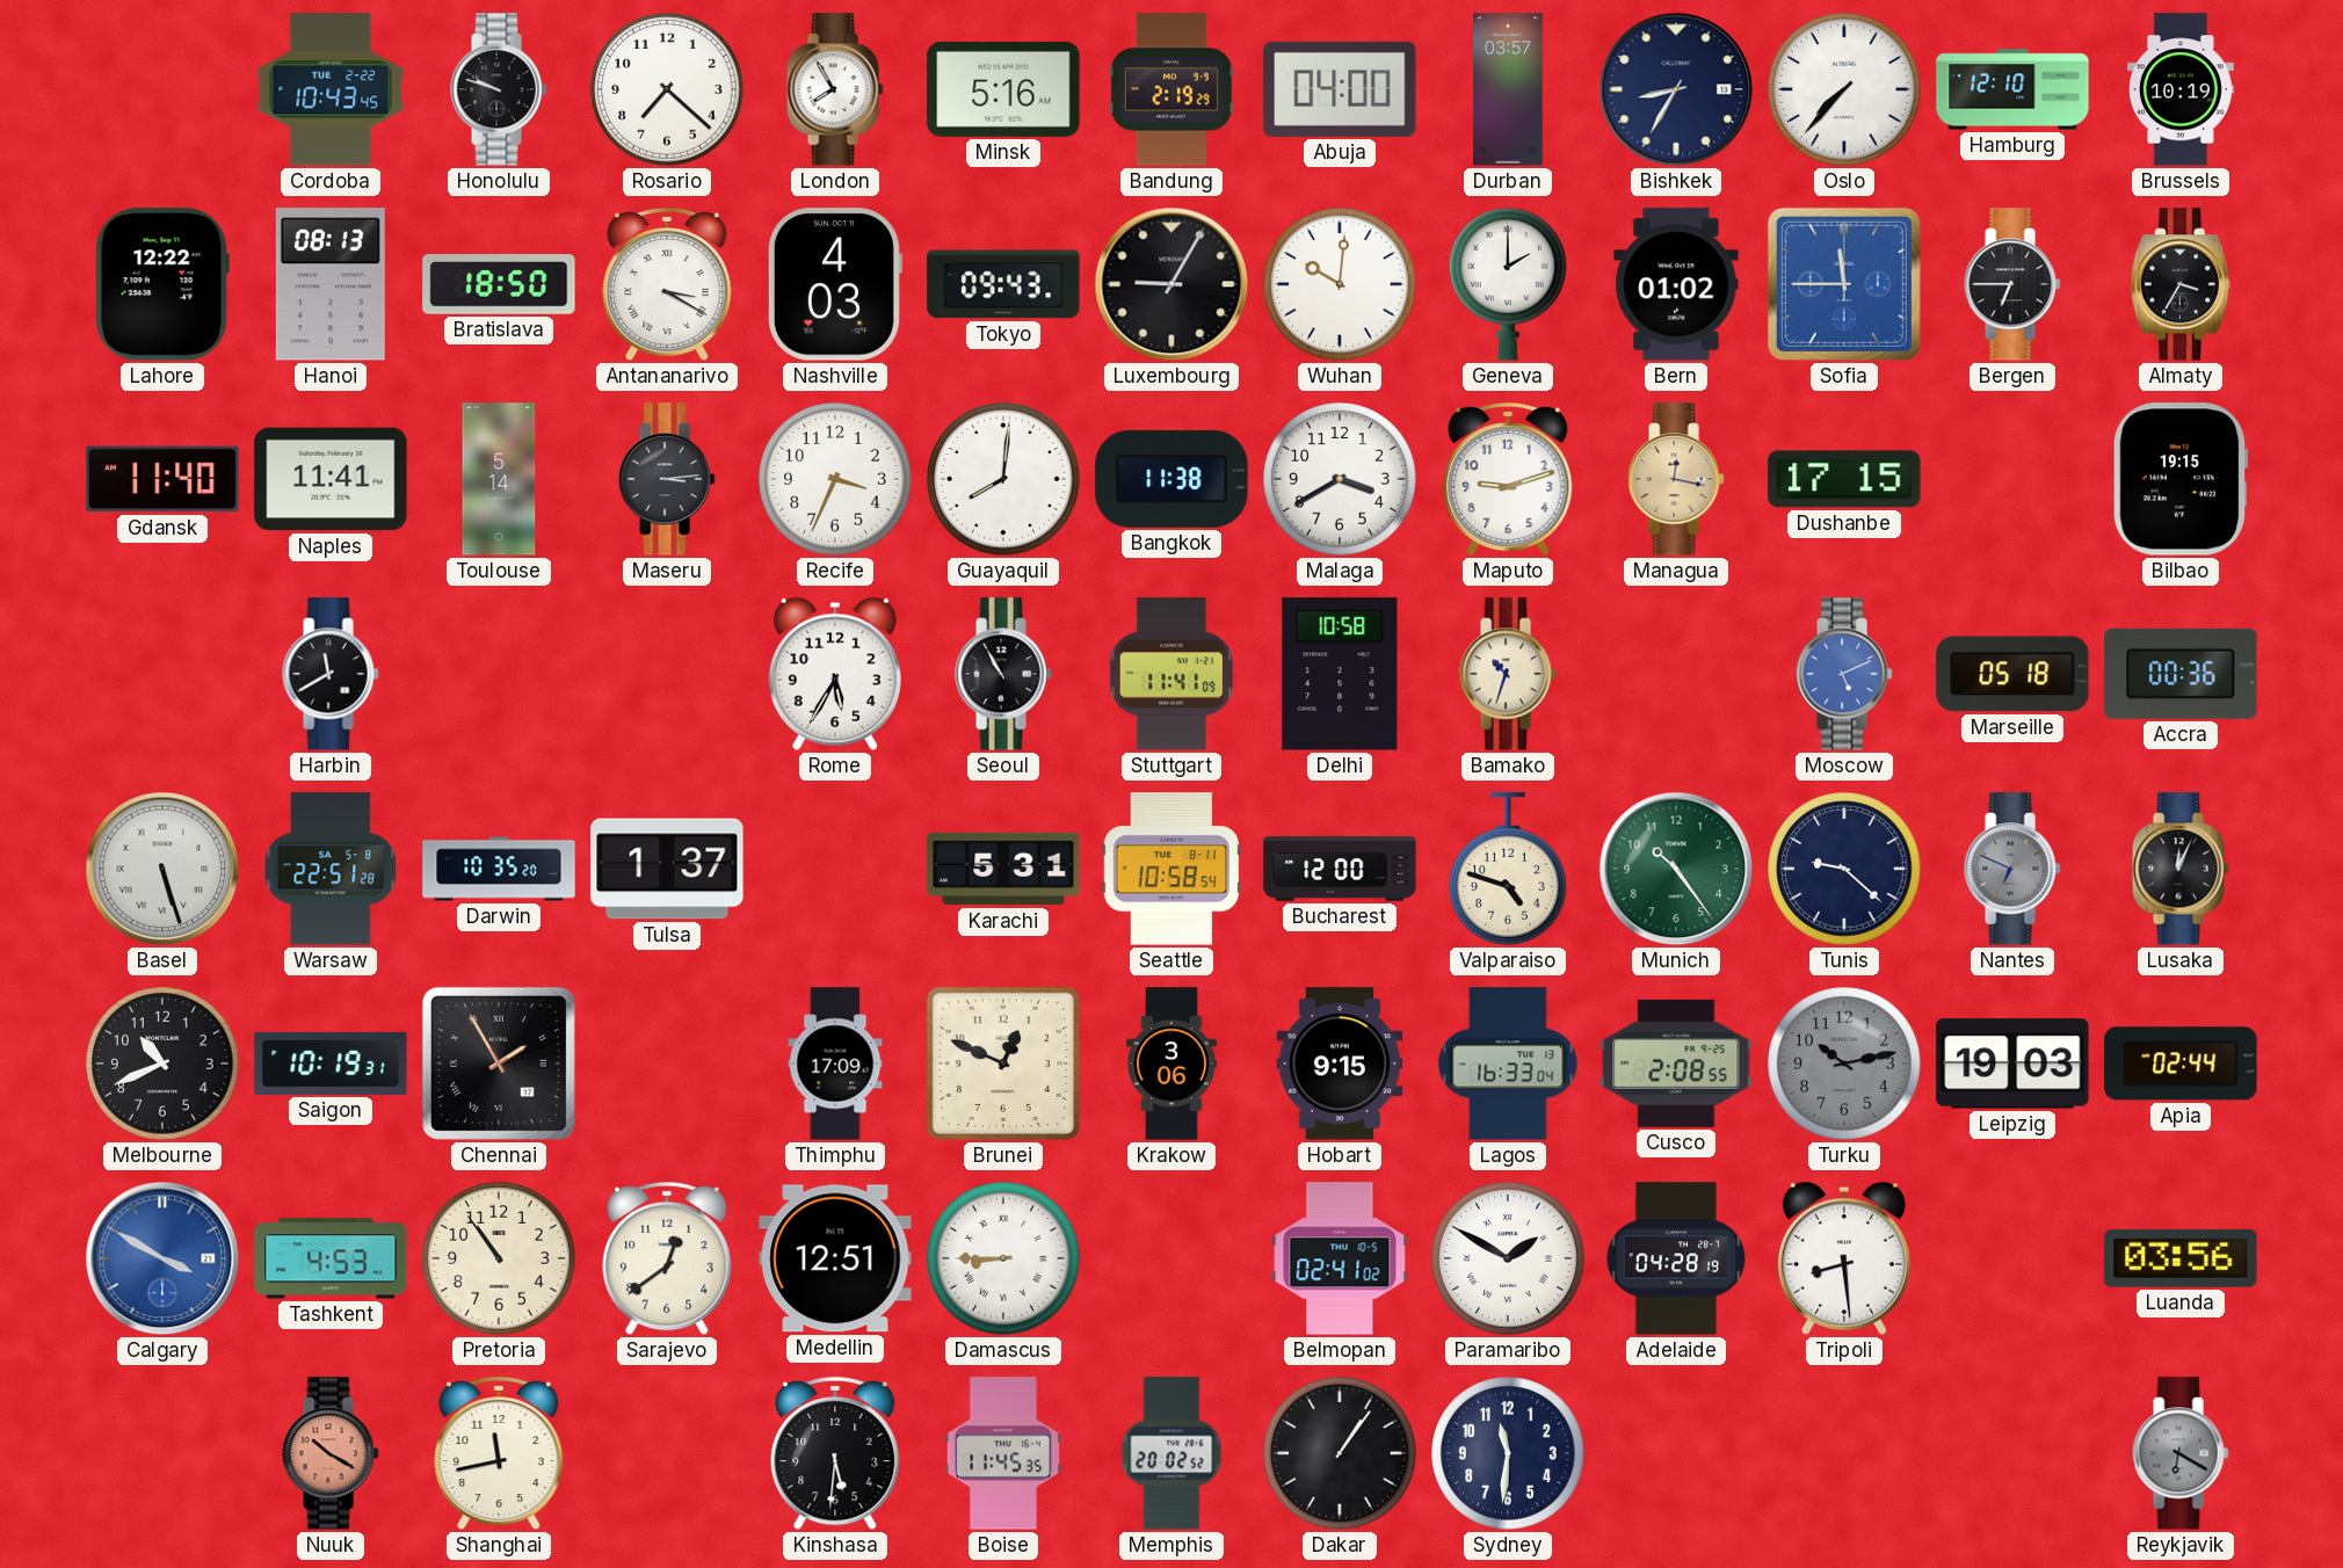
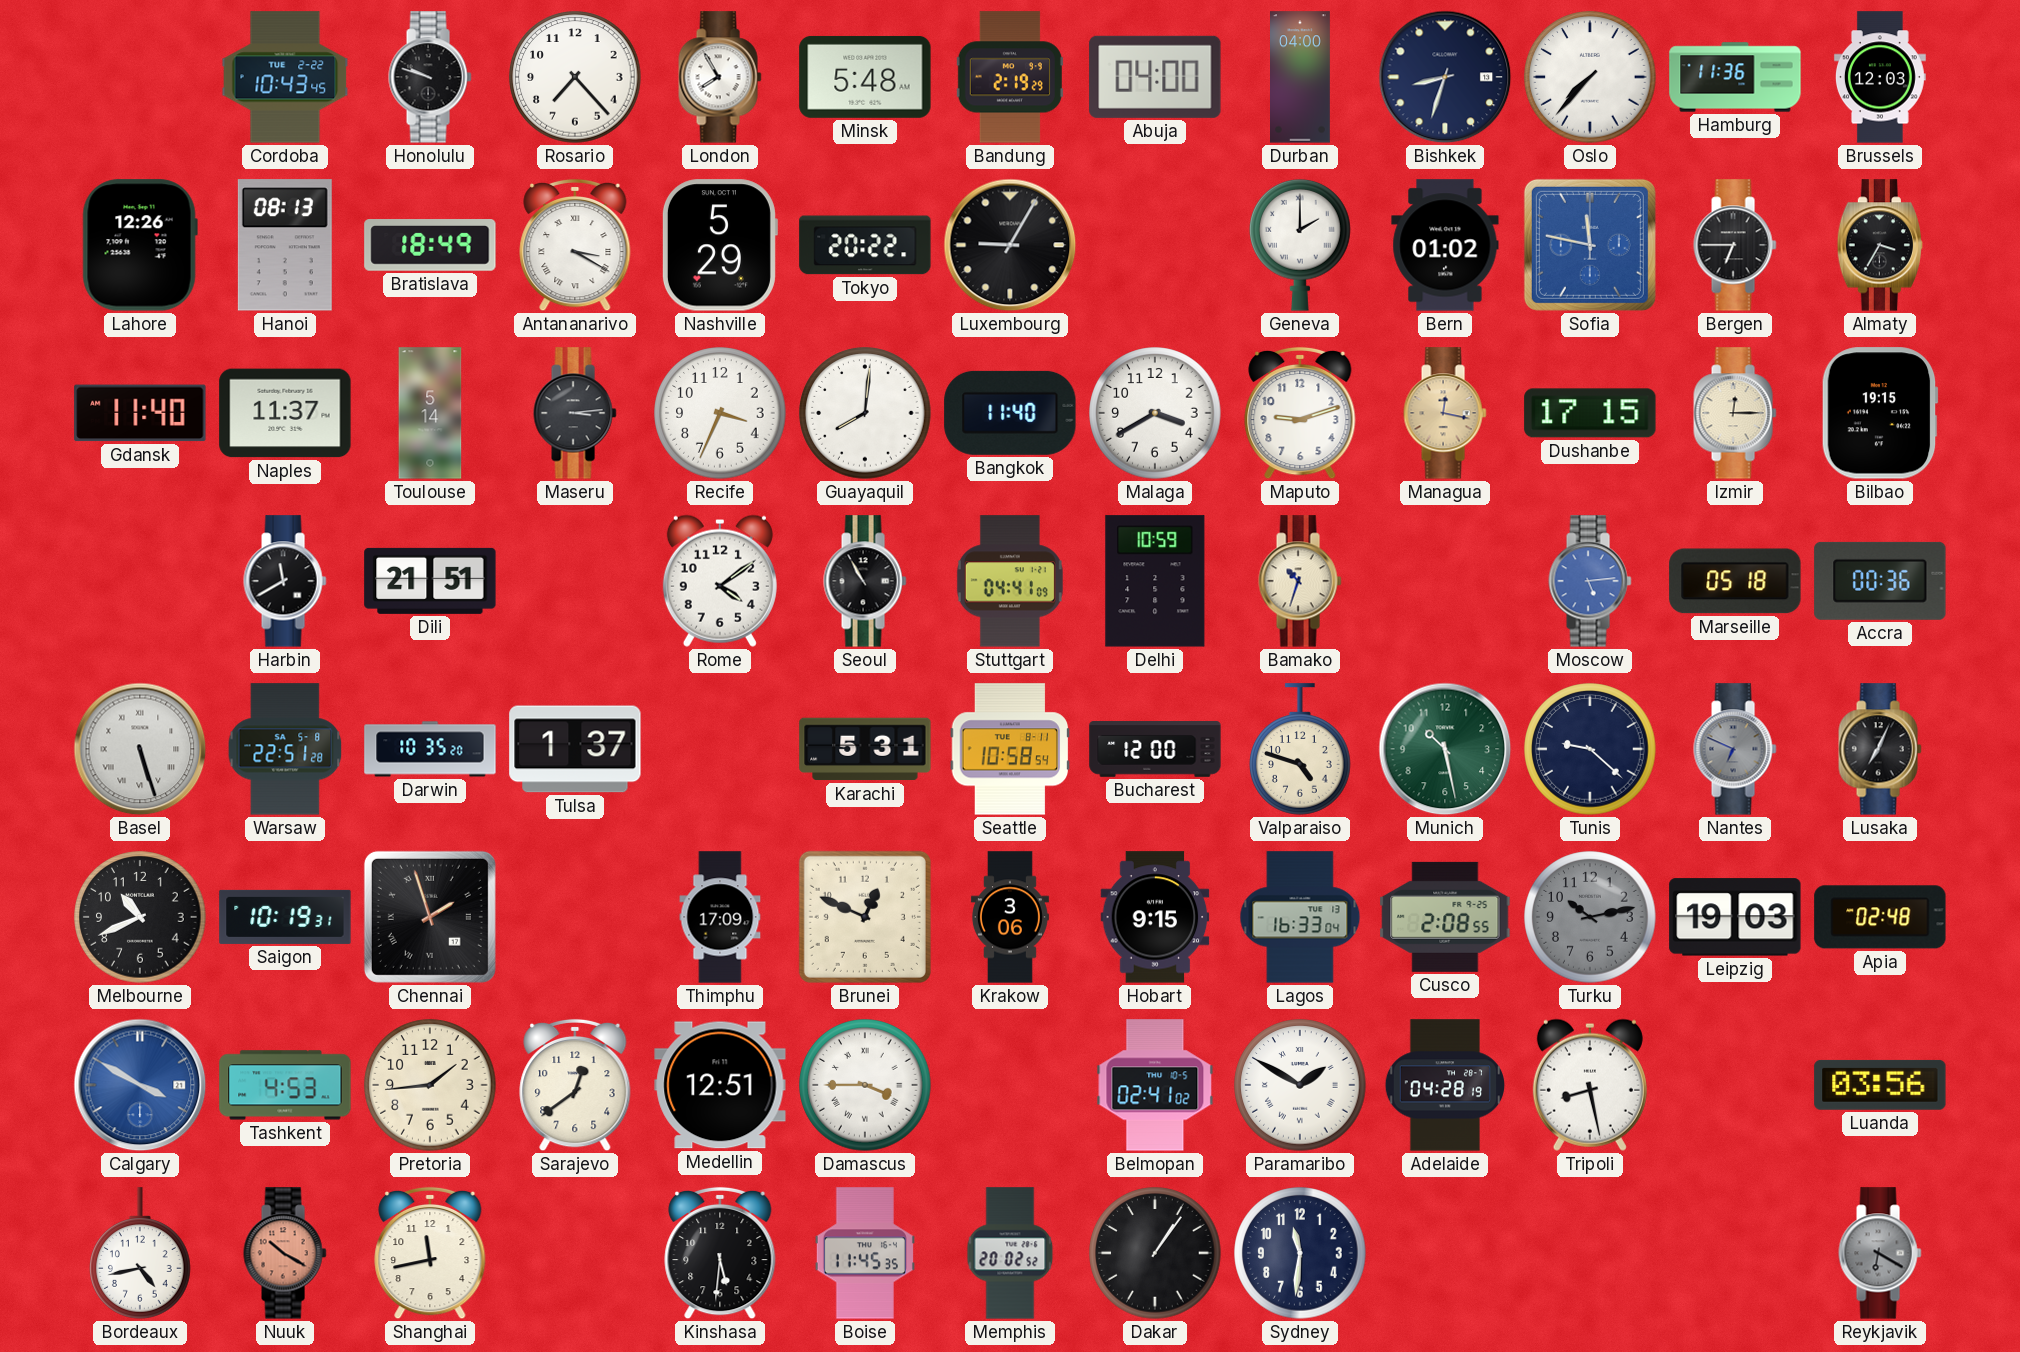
Rosario: 7:22 -> 7:23
Minsk: 5:16 -> 5:48
Durban: 03:57 -> 04:00
Bishkek: 8:35 -> 8:33
Hamburg: 12:10 -> 11:36
Brussels: 10:19 -> 12:03
Lahore: 12:22 -> 12:26
Bratislava: 18:50 -> 18:49
Nashville: 4:03 -> 5:29
Tokyo: 09:43 -> 20:22
Wuhan: 10:01 -> none
Sofia: 11:45 -> 11:47
Naples: 11:41 -> 11:37
Bangkok: 11:38 -> 11:40
Izmir: none -> 12:15
Dili: none -> 21:51
Rome: 5:35 -> 4:09
Stuttgart: 11:41 -> 04:41
Delhi: 10:58 -> 10:59
Moscow: 5:11 -> 5:14
Munich: 10:24 -> 10:28
Lusaka: 12:04 -> 7:04
Chennai: 1:55 -> 1:57
Apia: 02:44 -> 02:48
Pretoria: 10:54 -> 1:44
Damascus: 8:45 -> 3:45
Tripoli: 8:29 -> 8:28
Bordeaux: none -> 4:43
